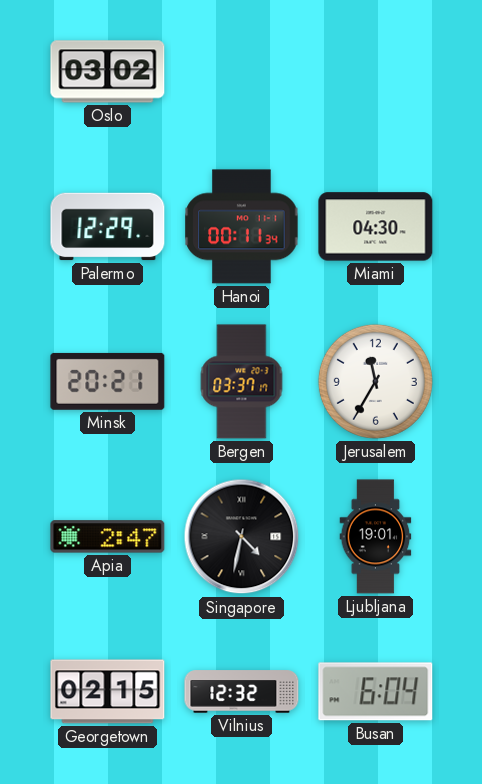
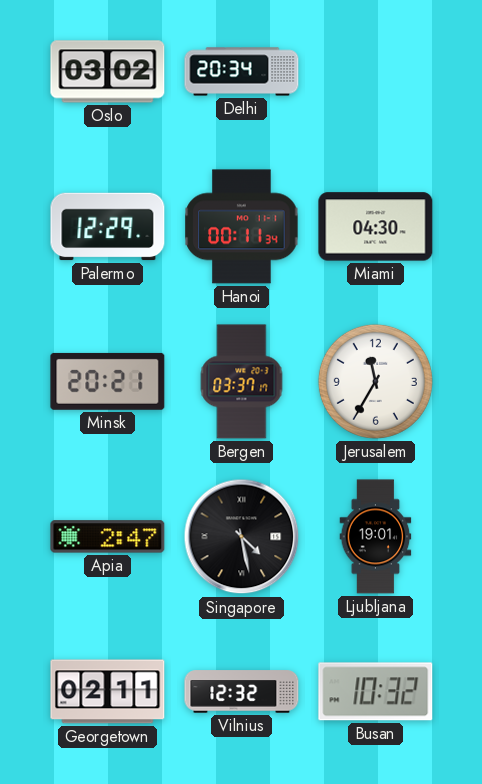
Delhi: none -> 20:34
Singapore: 4:32 -> 4:28
Georgetown: 02:15 -> 02:11
Busan: 6:04 -> 10:32
